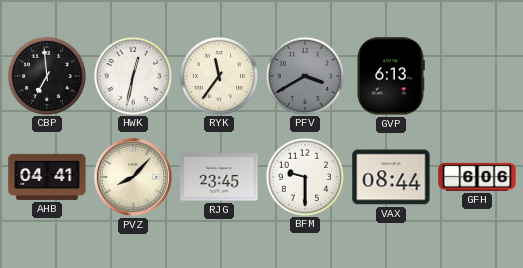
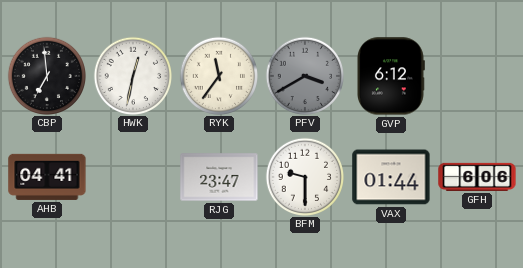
GVP: 6:13 -> 6:12
PVZ: 8:07 -> none
RJG: 23:45 -> 23:47
VAX: 08:44 -> 01:44
